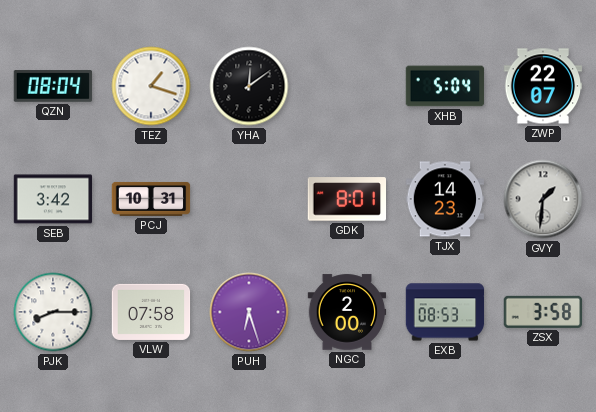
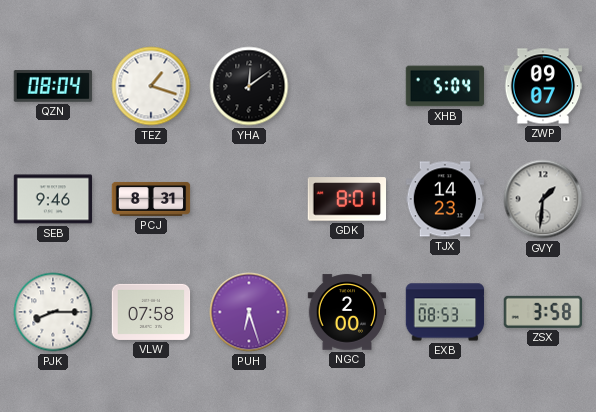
ZWP: 22:07 -> 09:07
SEB: 3:42 -> 9:46
PCJ: 10:31 -> 8:31
